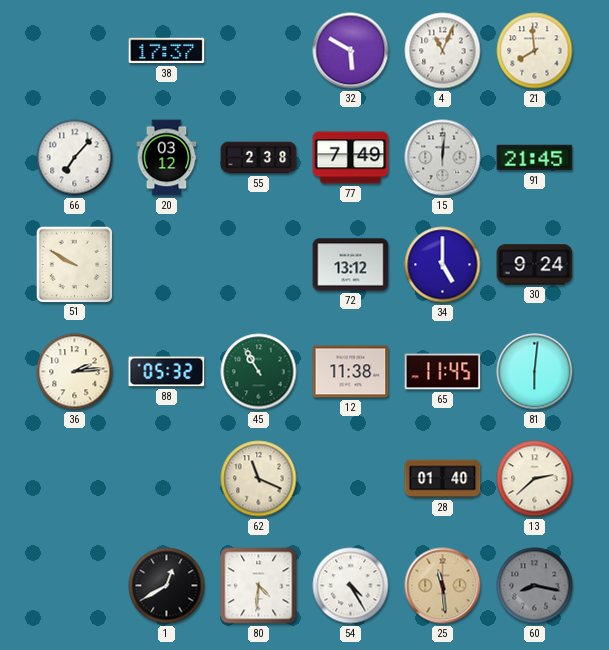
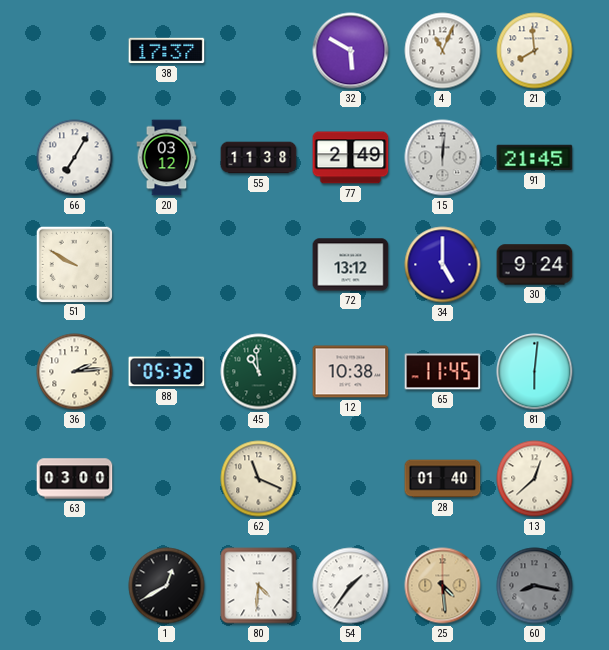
66: 7:07 -> 7:05
55: 2:38 -> 11:38
77: 7:49 -> 2:49
45: 10:55 -> 10:59
12: 11:38 -> 10:38
63: none -> 03:00
13: 2:38 -> 12:38
54: 4:25 -> 1:36
25: 11:29 -> 4:29
